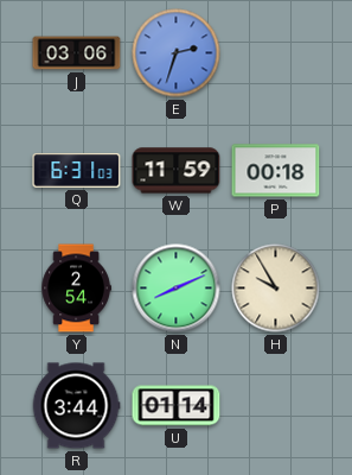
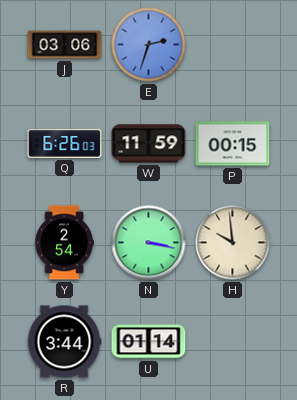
Q: 6:31 -> 6:26
P: 00:18 -> 00:15
N: 8:11 -> 3:17
H: 9:55 -> 9:59
